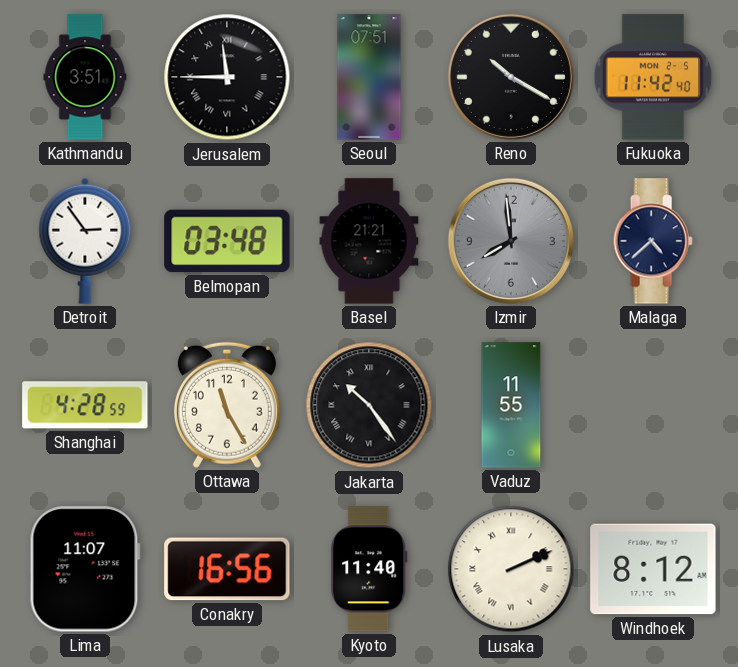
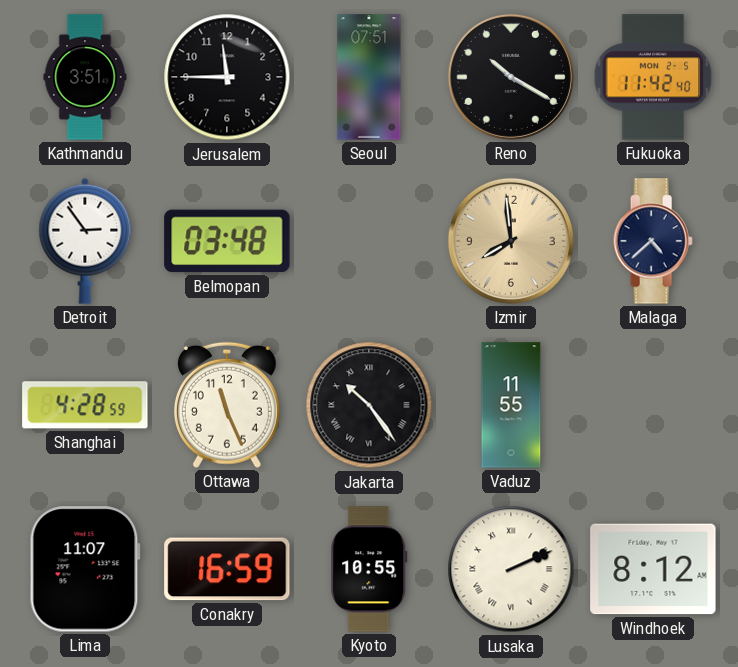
Jerusalem numerals: Roman -> Arabic
Basel: 21:21 -> none
Izmir dial: grey -> champagne
Ottawa: 11:25 -> 11:26
Conakry: 16:56 -> 16:59
Kyoto: 11:40 -> 10:55
